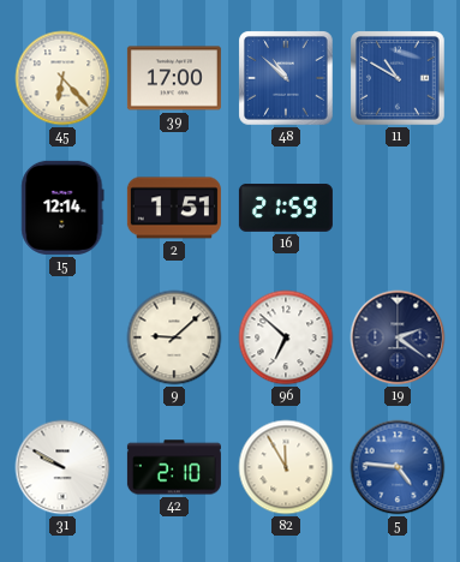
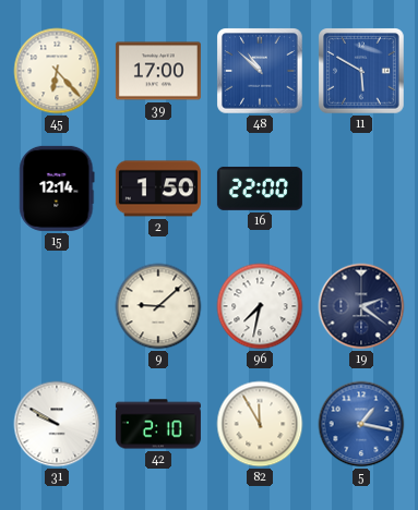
11: 10:50 -> 5:50
2: 1:51 -> 1:50
16: 21:59 -> 22:00
96: 6:52 -> 7:32
5: 4:46 -> 1:17
